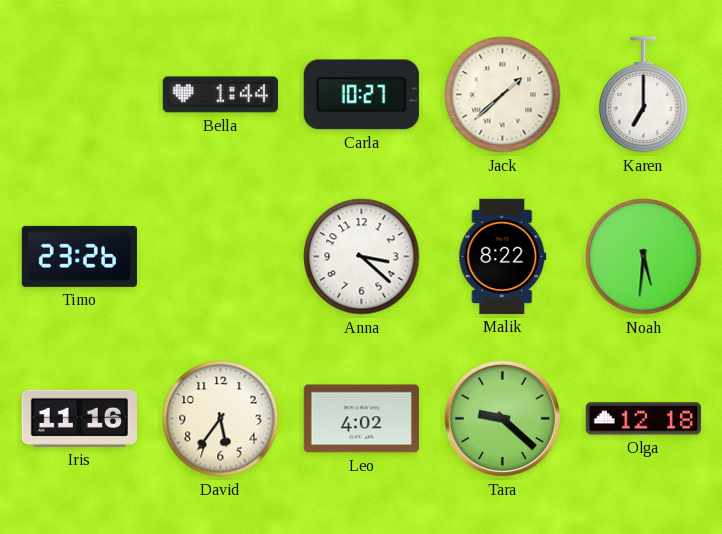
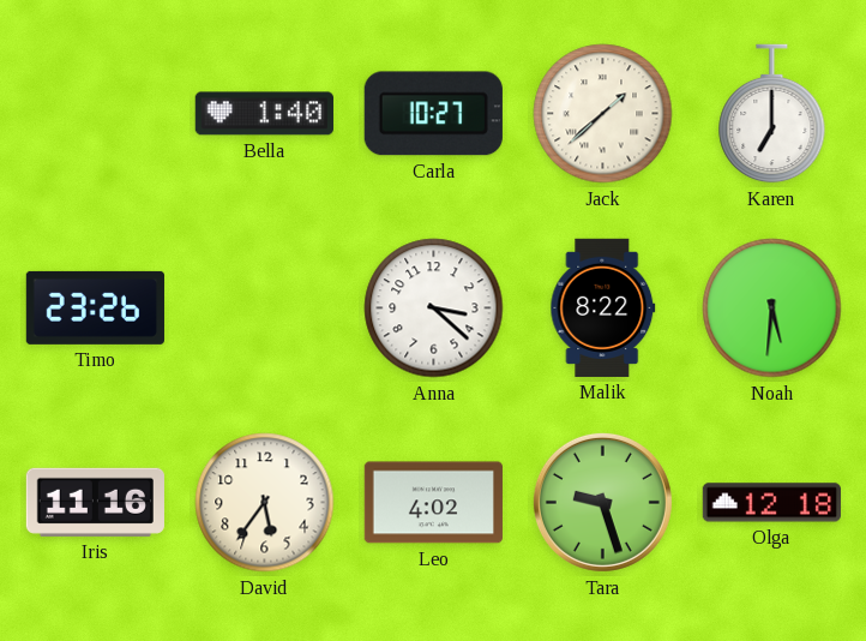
Bella: 1:44 -> 1:40
Tara: 9:22 -> 9:27
